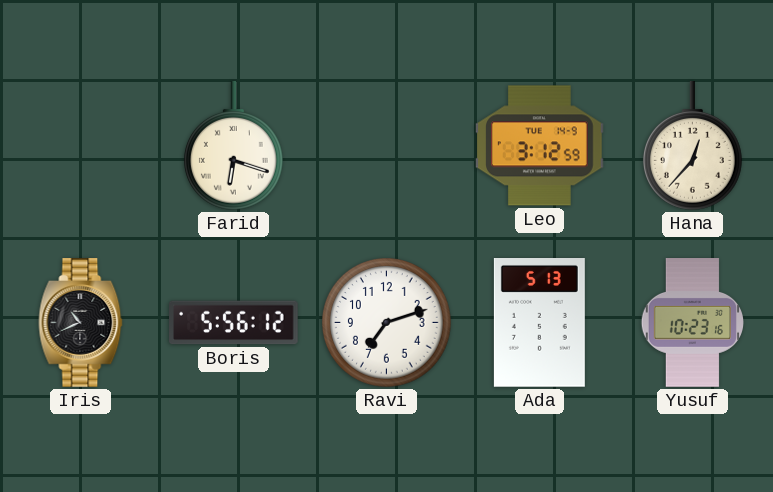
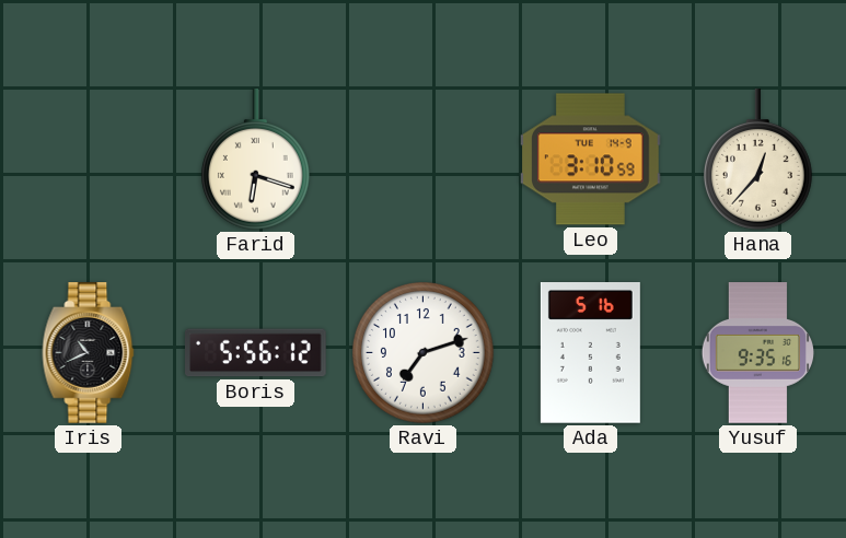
Leo: 3:12 -> 3:10
Ada: 5:13 -> 5:16
Yusuf: 10:23 -> 9:35
